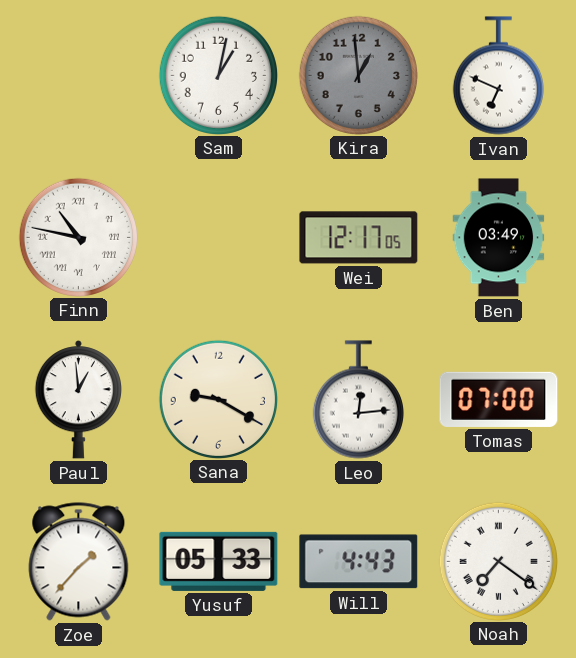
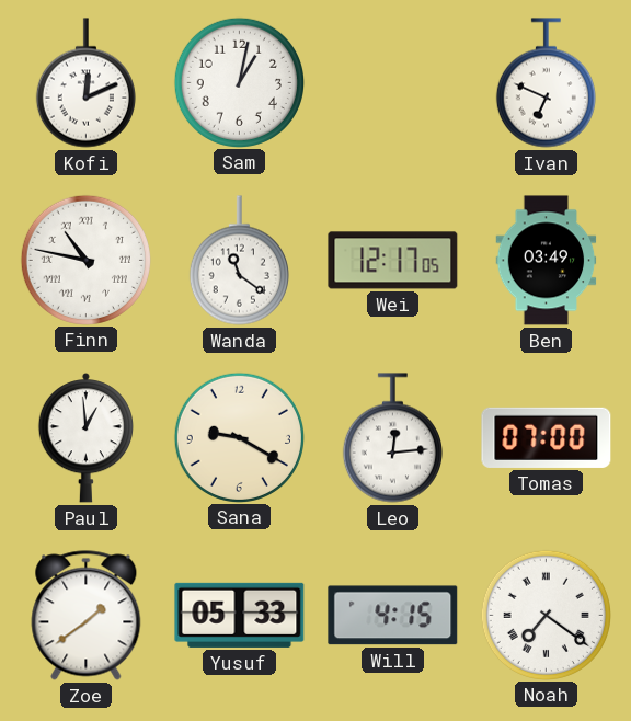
Kofi: none -> 12:11
Kira: 12:59 -> none
Wanda: none -> 11:21
Zoe: 1:37 -> 1:39
Will: 4:43 -> 4:15
